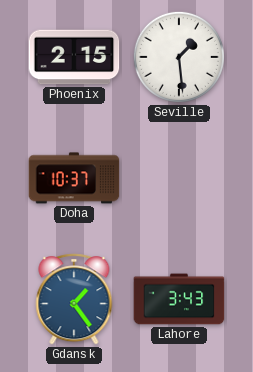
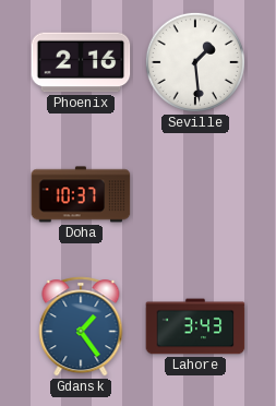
Phoenix: 2:15 -> 2:16
